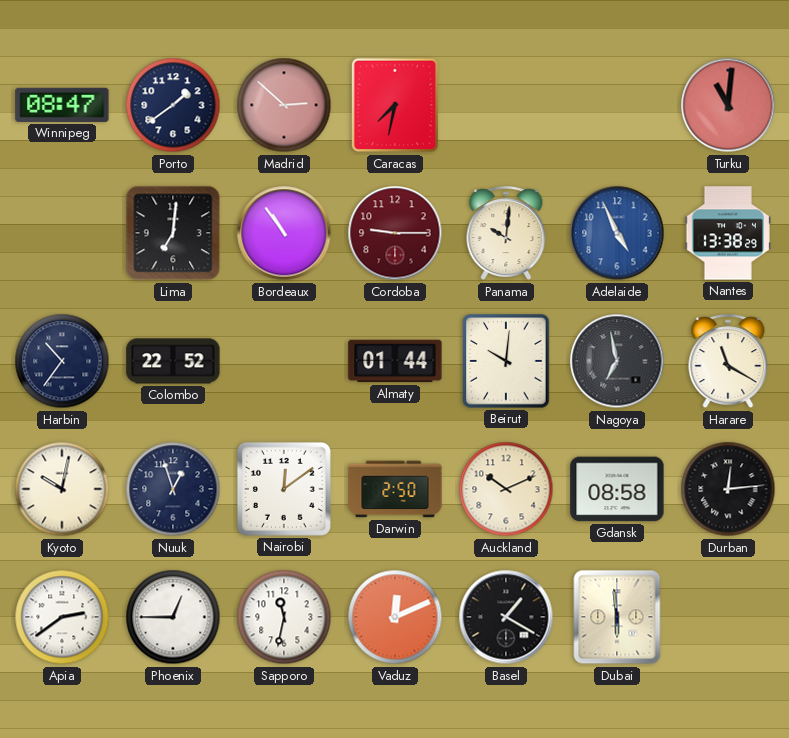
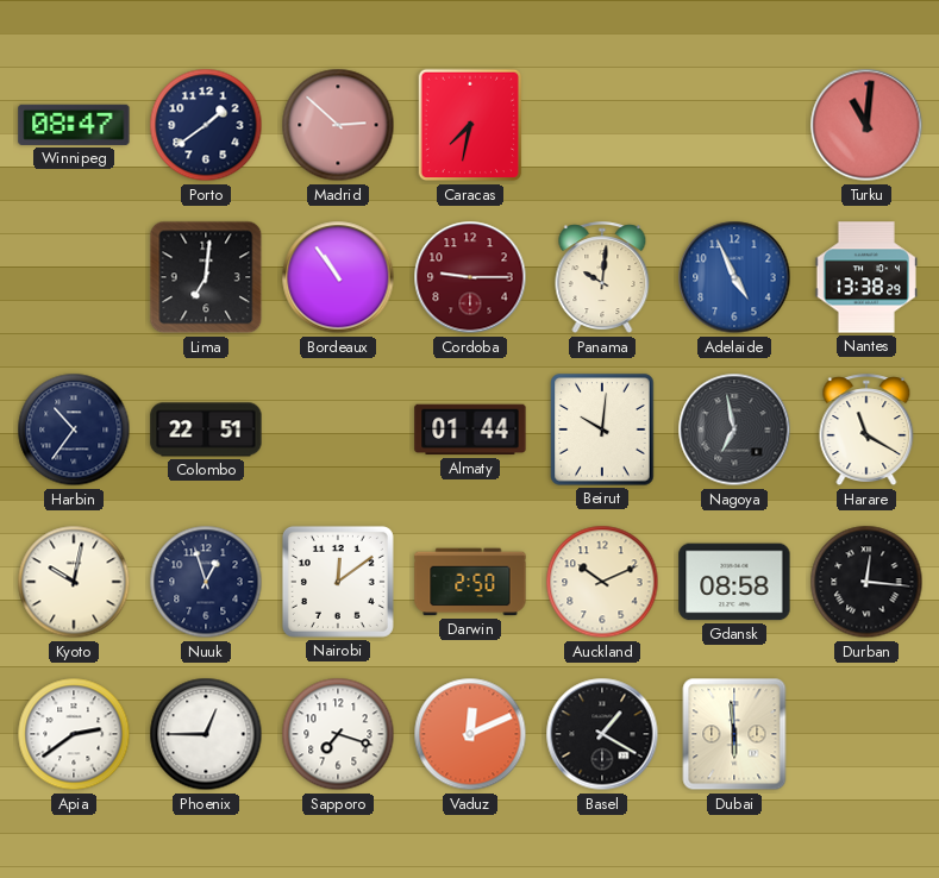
Colombo: 22:52 -> 22:51
Durban: 12:14 -> 12:16
Sapporo: 11:32 -> 7:18
